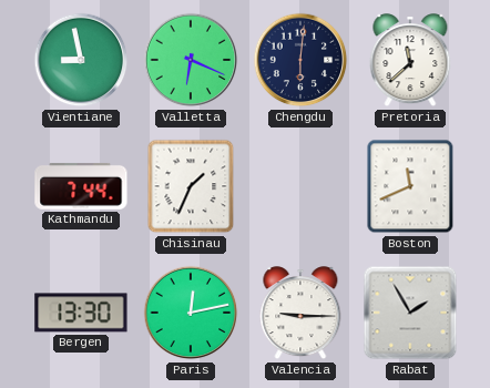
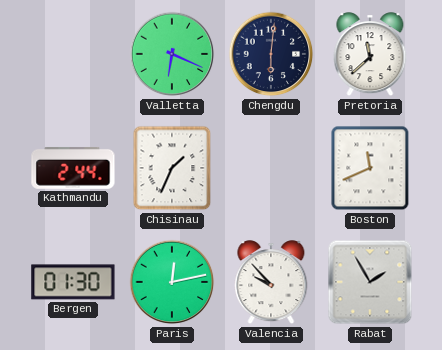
Vientiane: 8:58 -> none
Kathmandu: 7:44 -> 2:44
Bergen: 13:30 -> 01:30
Valencia: 9:15 -> 9:53
